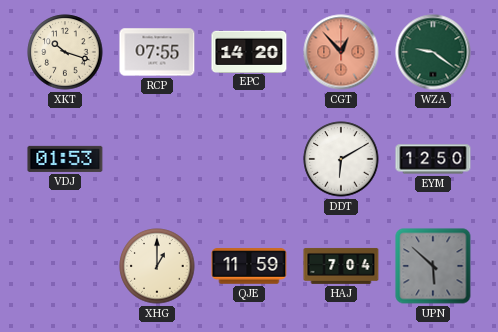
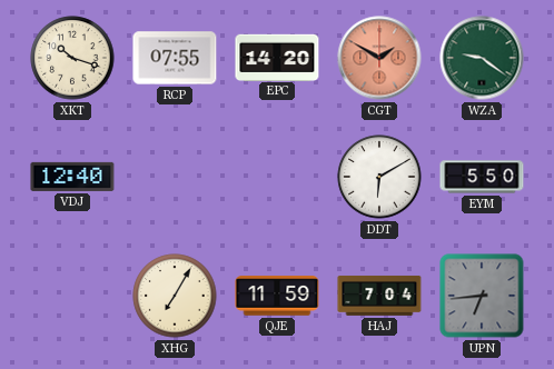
CGT: 12:53 -> 1:50
VDJ: 01:53 -> 12:40
EYM: 12:50 -> 5:50
XHG: 1:00 -> 7:05
UPN: 5:52 -> 6:44
